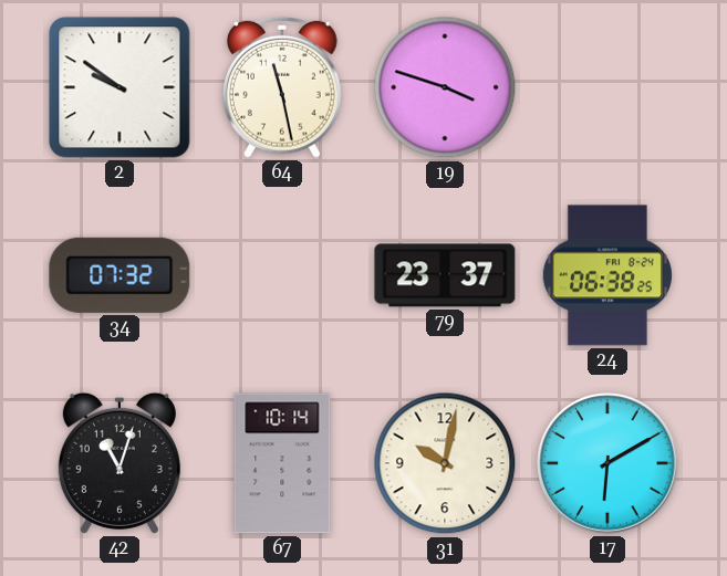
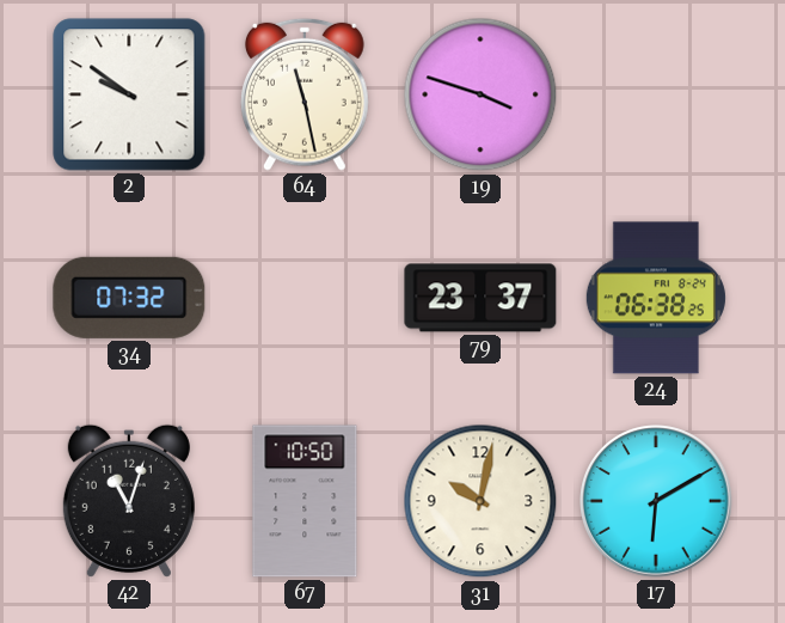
67: 10:14 -> 10:50
